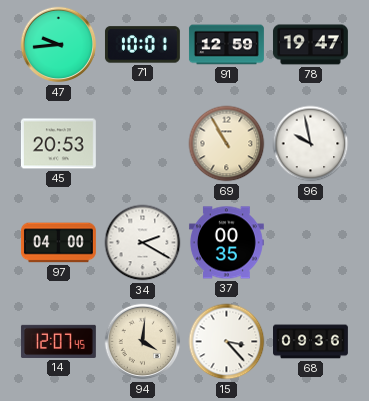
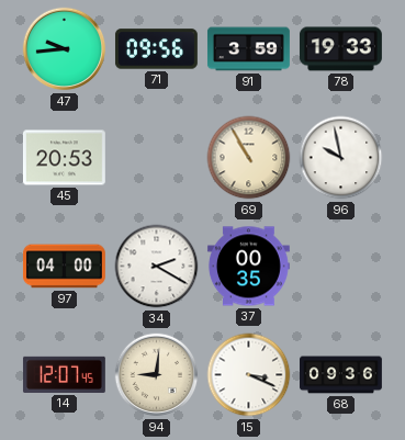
71: 10:01 -> 09:56
91: 12:59 -> 3:59
78: 19:47 -> 19:33
94: 4:01 -> 9:01
15: 3:23 -> 3:19
